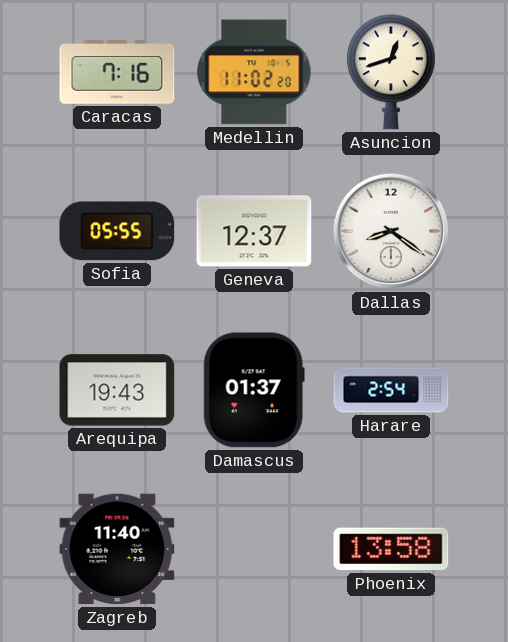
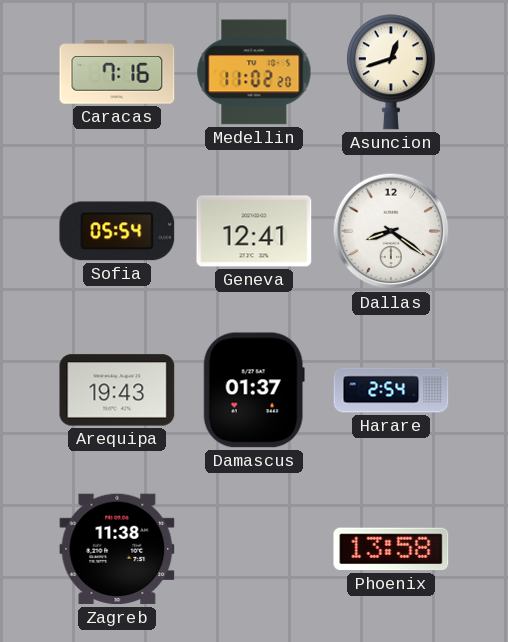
Sofia: 05:55 -> 05:54
Geneva: 12:37 -> 12:41
Zagreb: 11:40 -> 11:38
